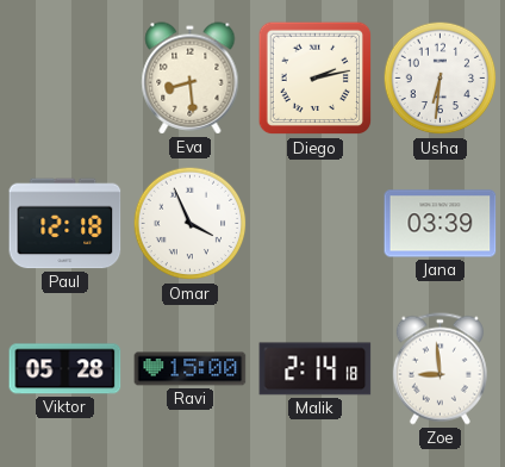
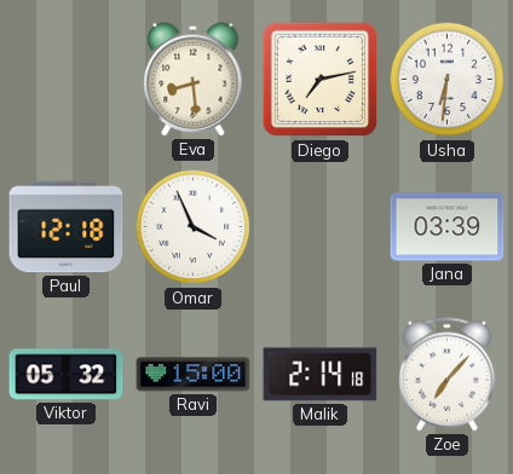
Diego: 2:13 -> 7:13
Viktor: 05:28 -> 05:32
Zoe: 8:59 -> 7:07
